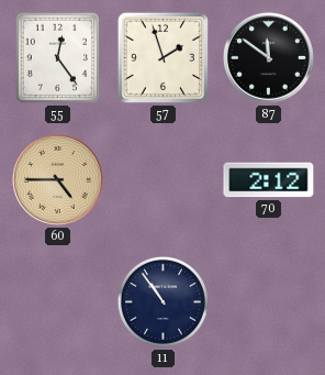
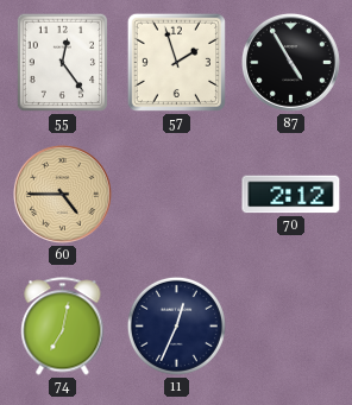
87: 11:51 -> 4:55
74: none -> 7:02
11: 10:54 -> 12:34
